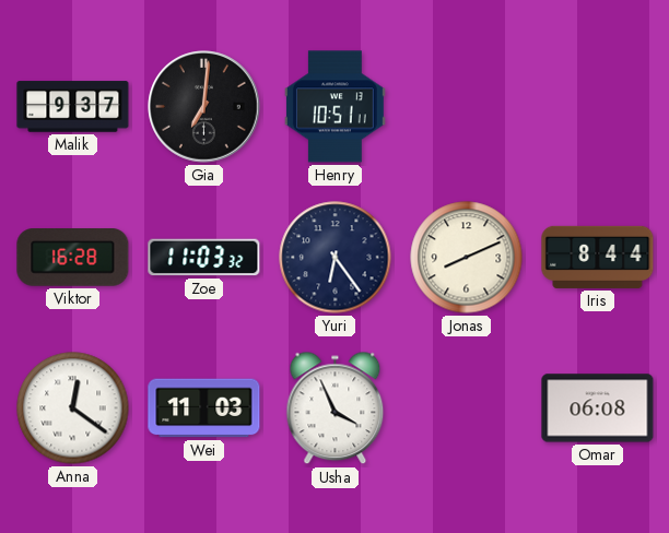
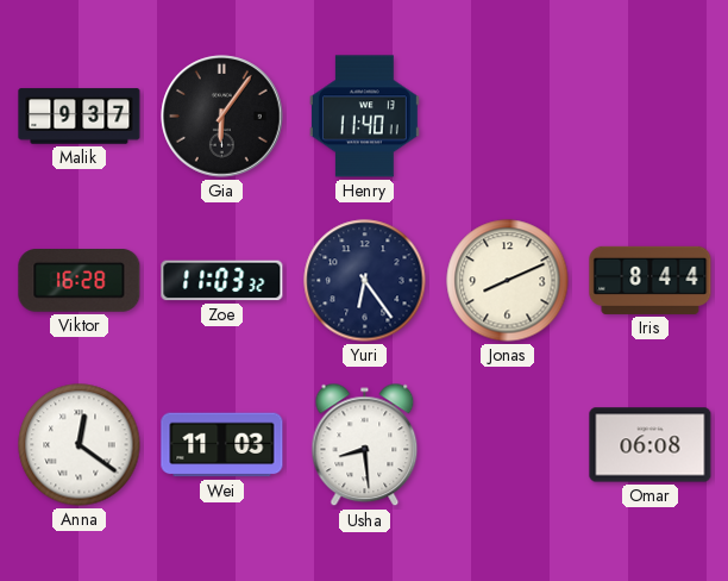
Gia: 7:01 -> 6:06
Henry: 10:51 -> 11:40
Usha: 3:56 -> 8:29
